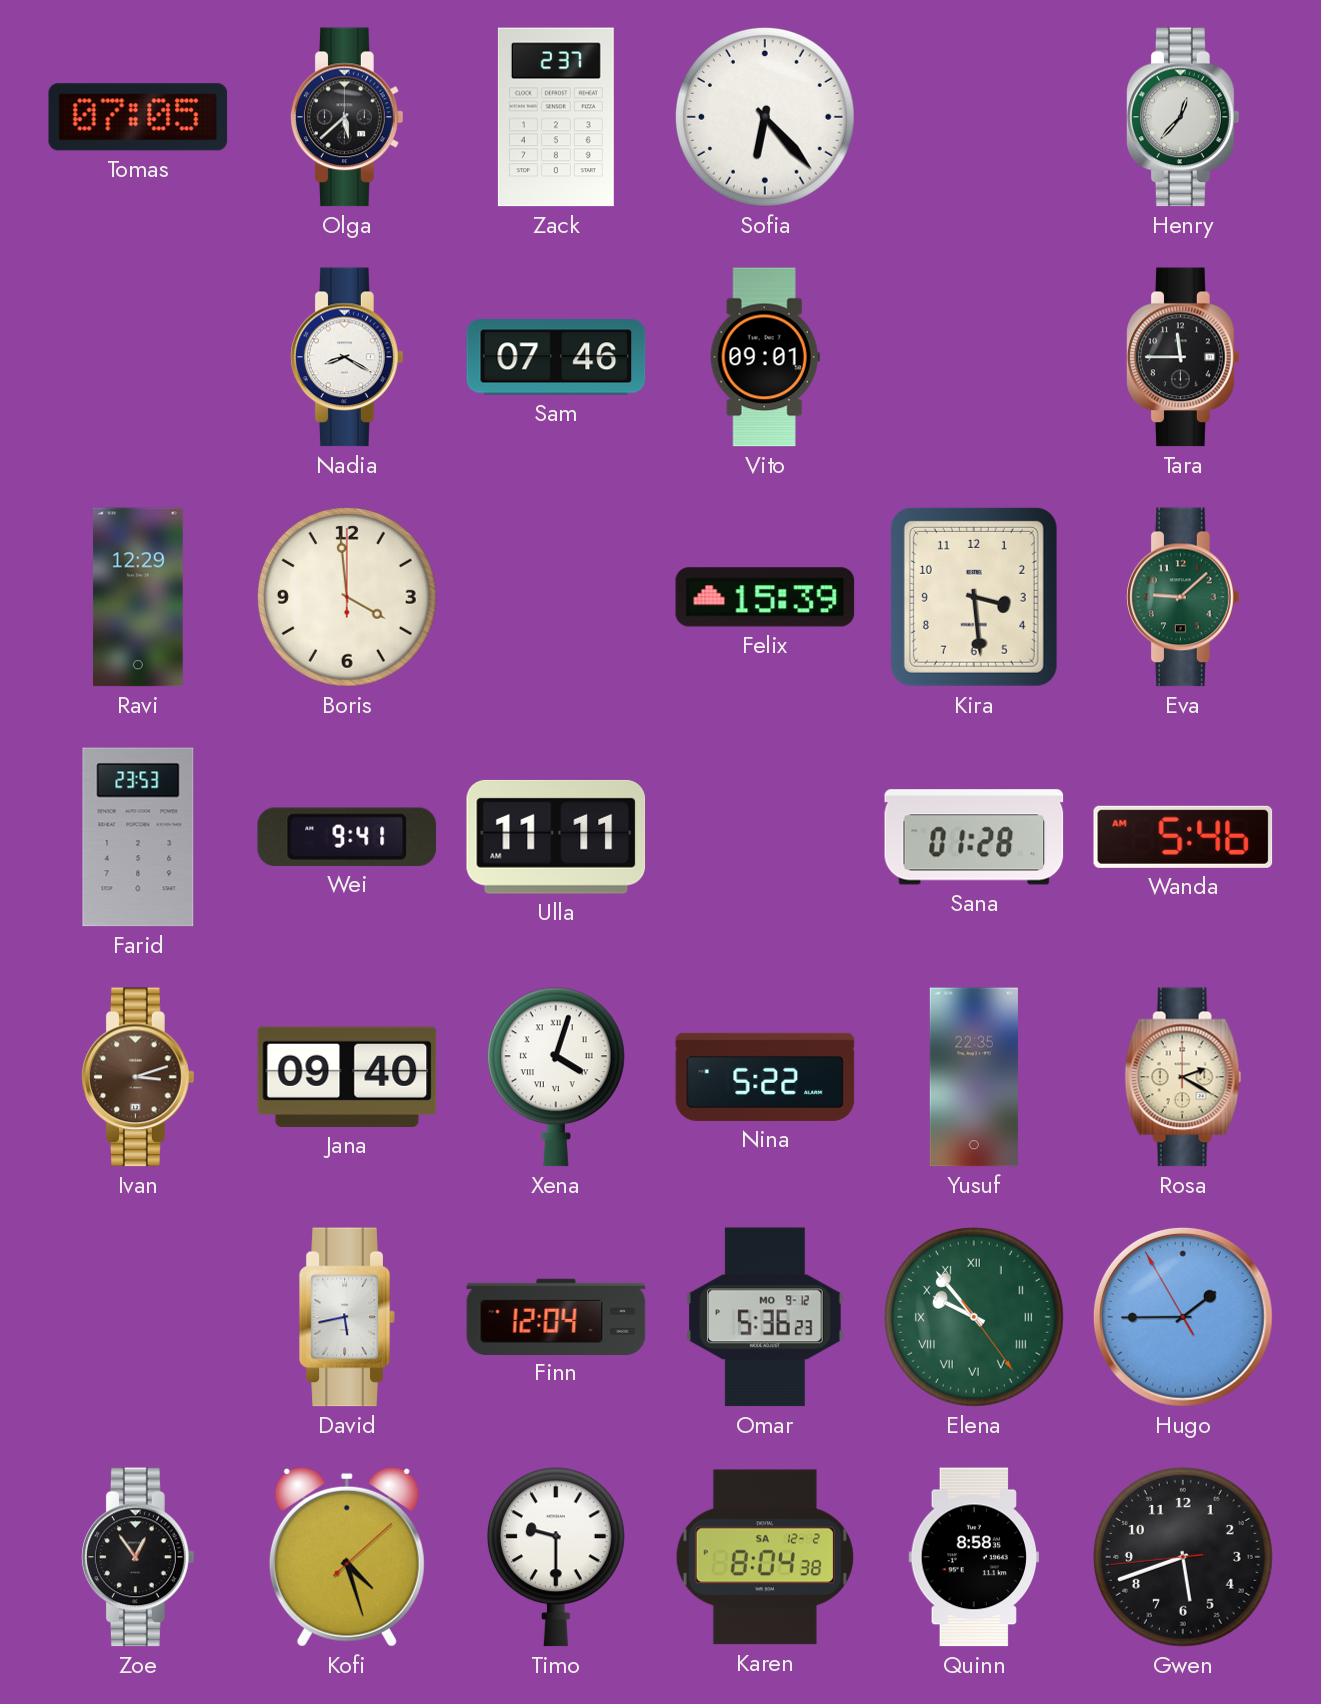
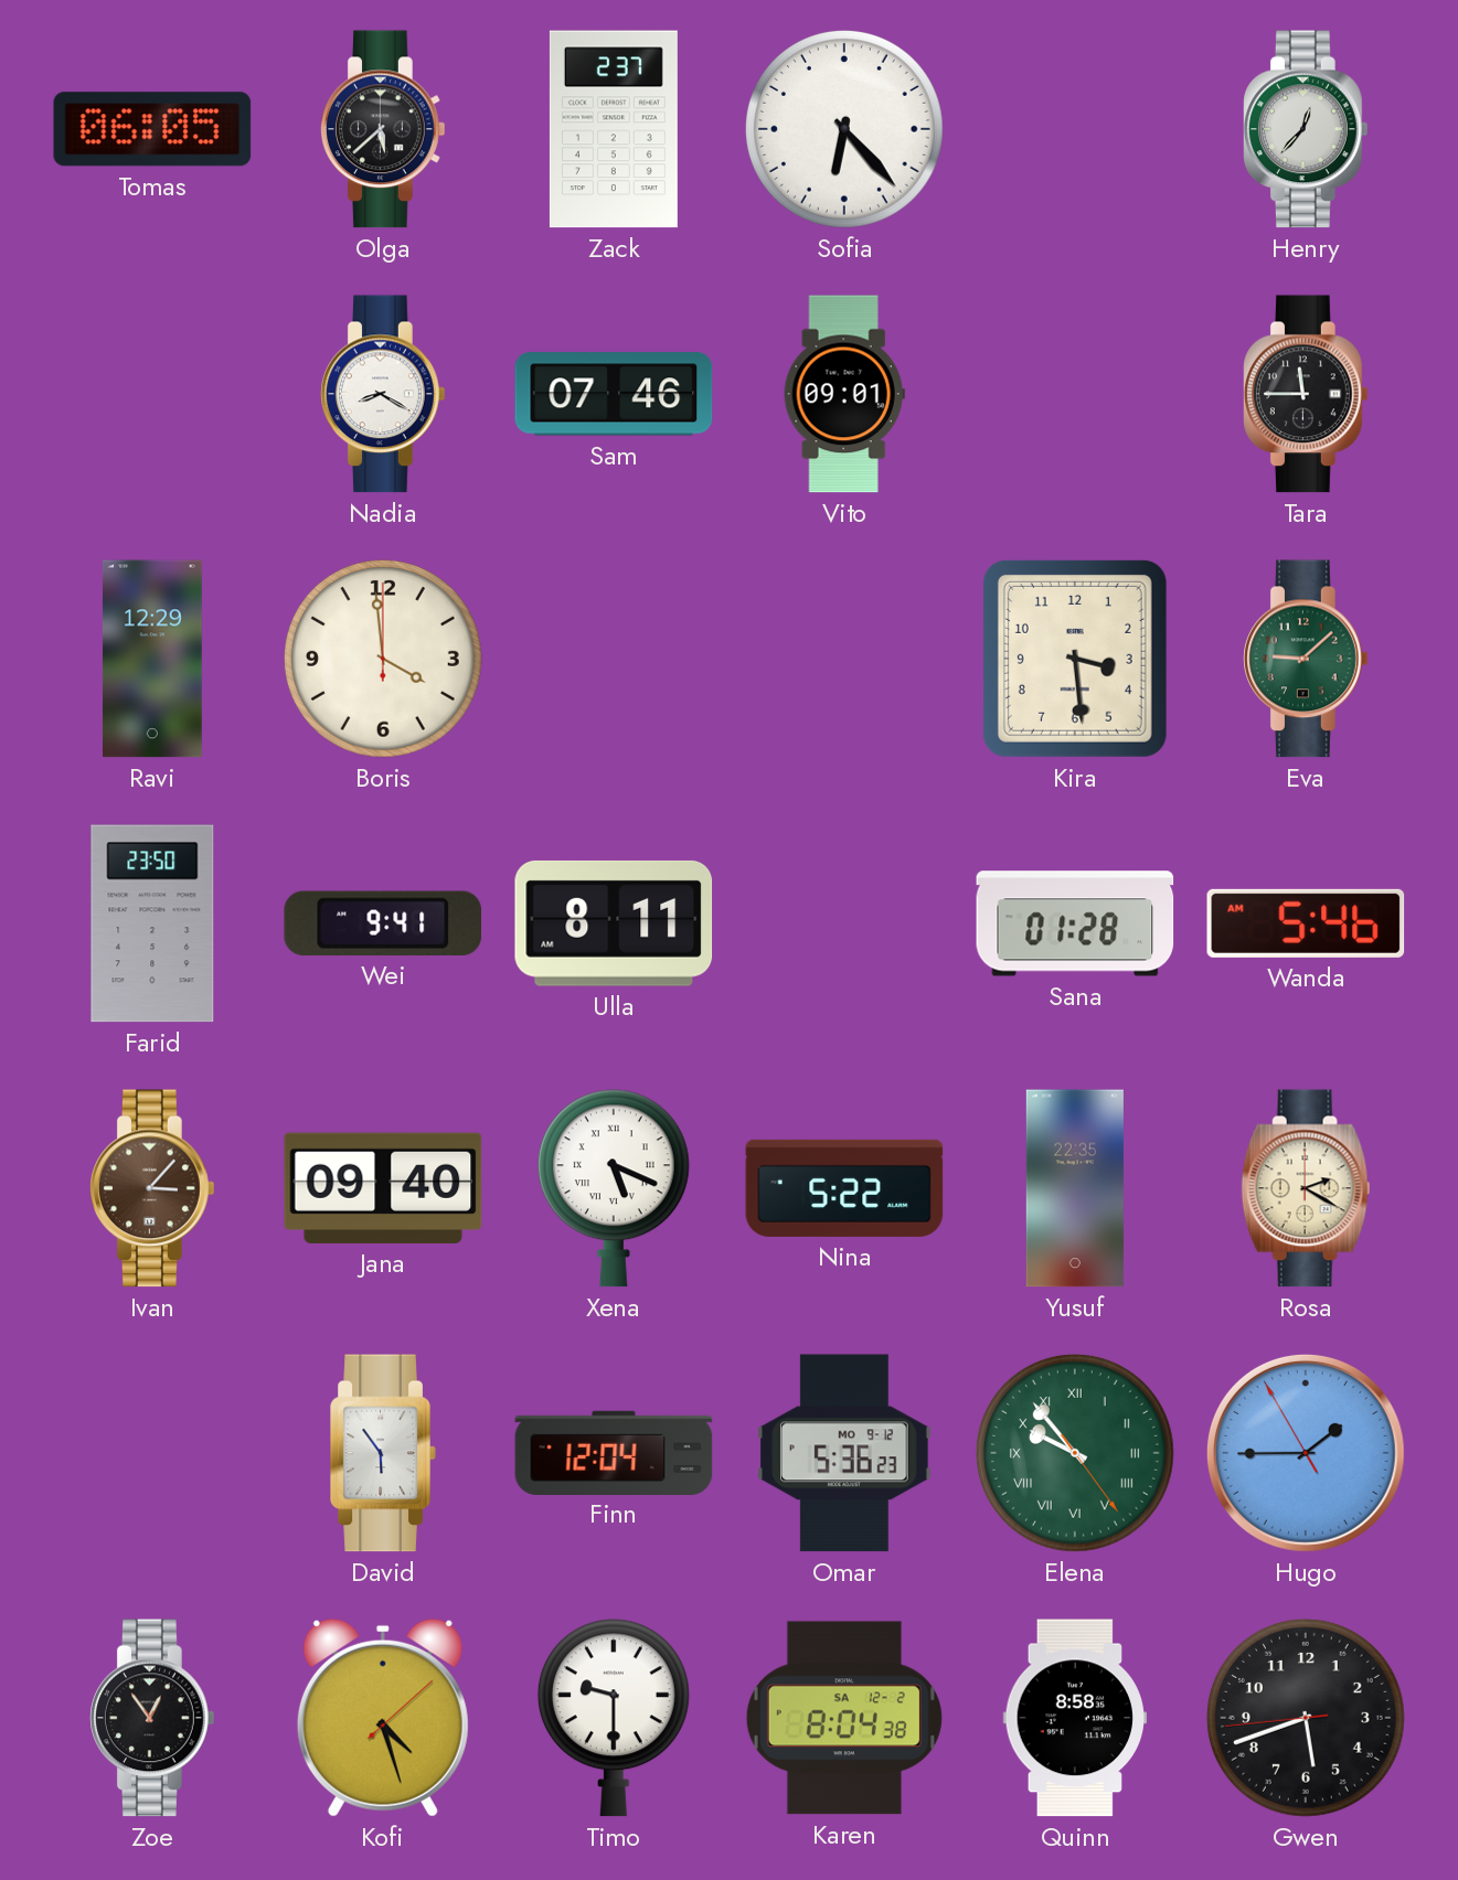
Tomas: 07:05 -> 06:05
Felix: 15:39 -> none
Farid: 23:53 -> 23:50
Ulla: 11:11 -> 8:11
Ivan: 3:12 -> 3:07
Xena: 4:03 -> 5:19
David: 5:43 -> 5:54
